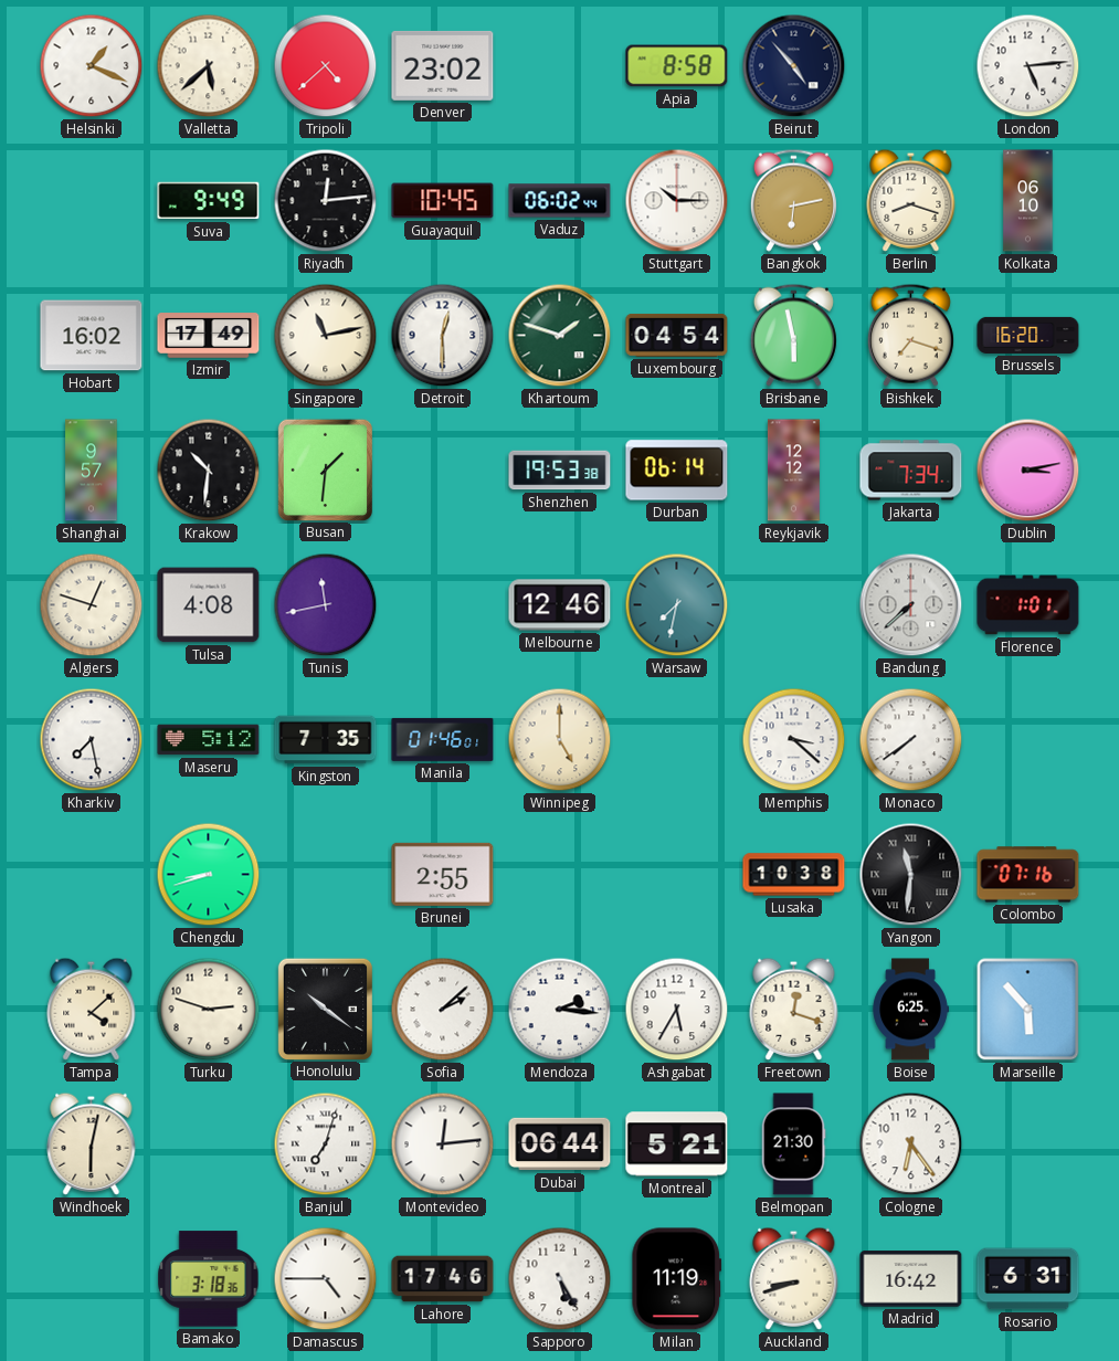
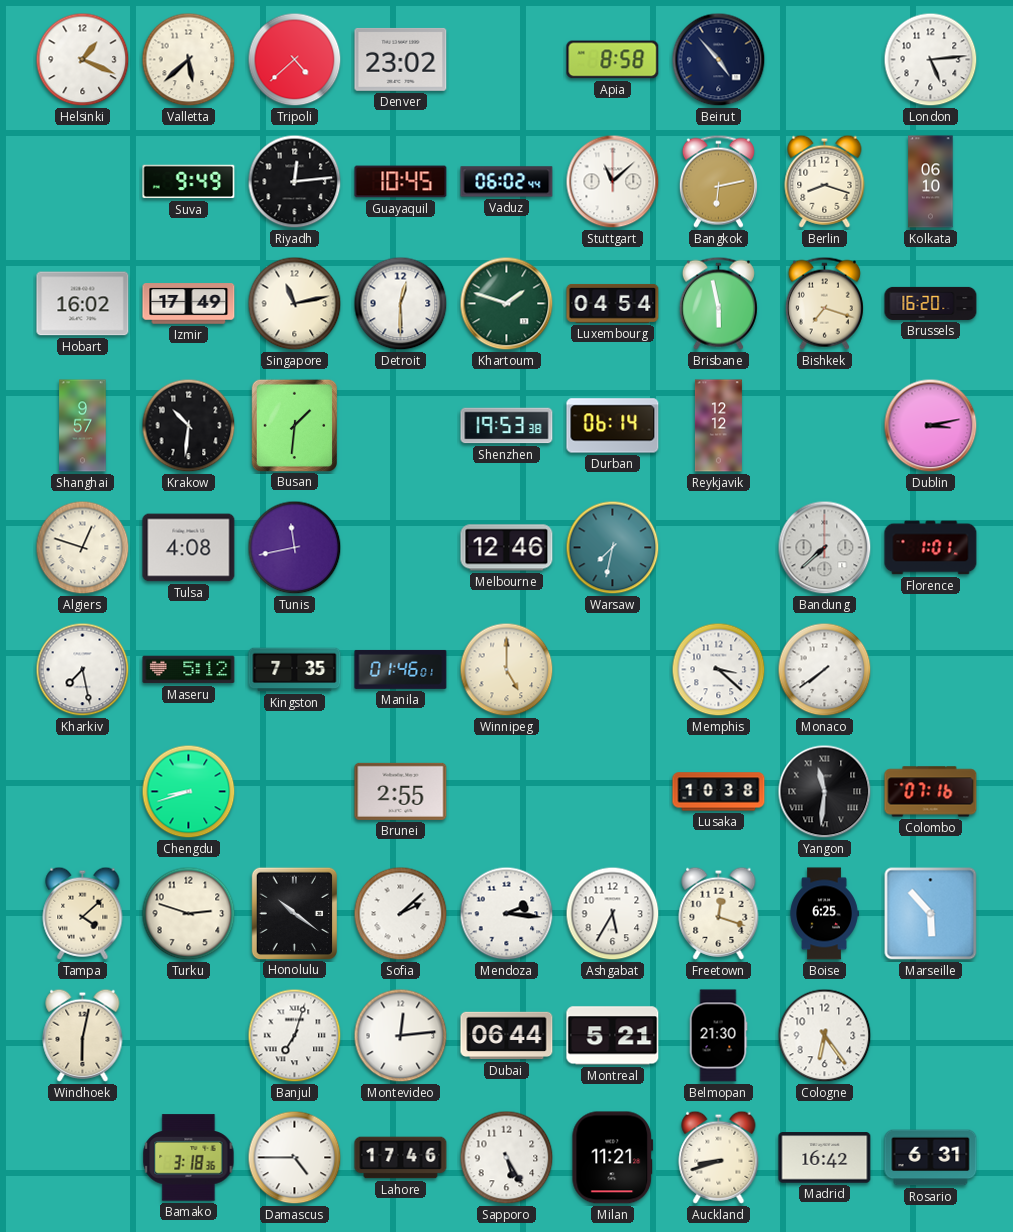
Stuttgart: 10:15 -> 11:08
Jakarta: 7:34 -> none
Milan: 11:19 -> 11:21
